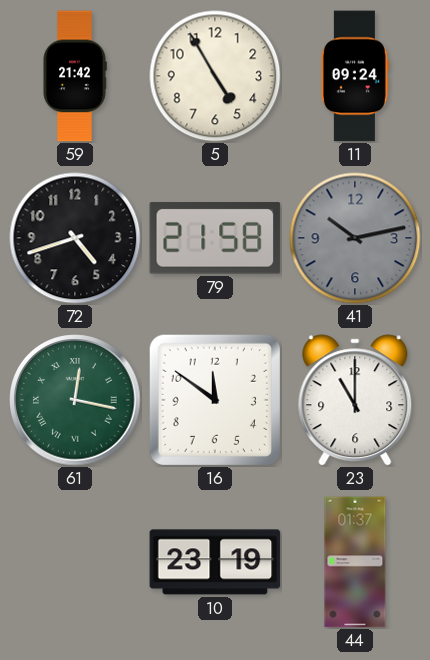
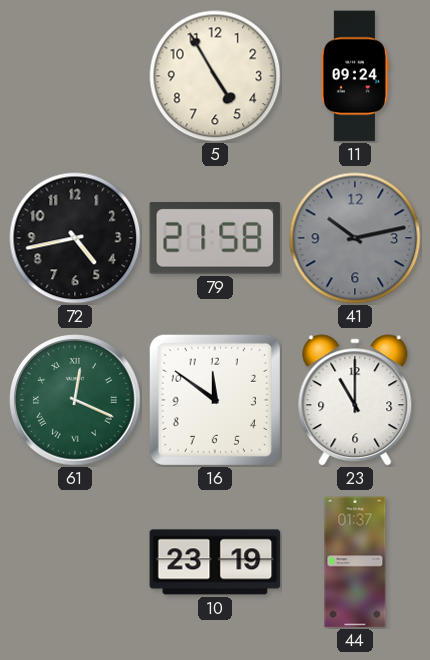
59: 21:42 -> none
72: 4:42 -> 4:43
61: 12:17 -> 12:19
